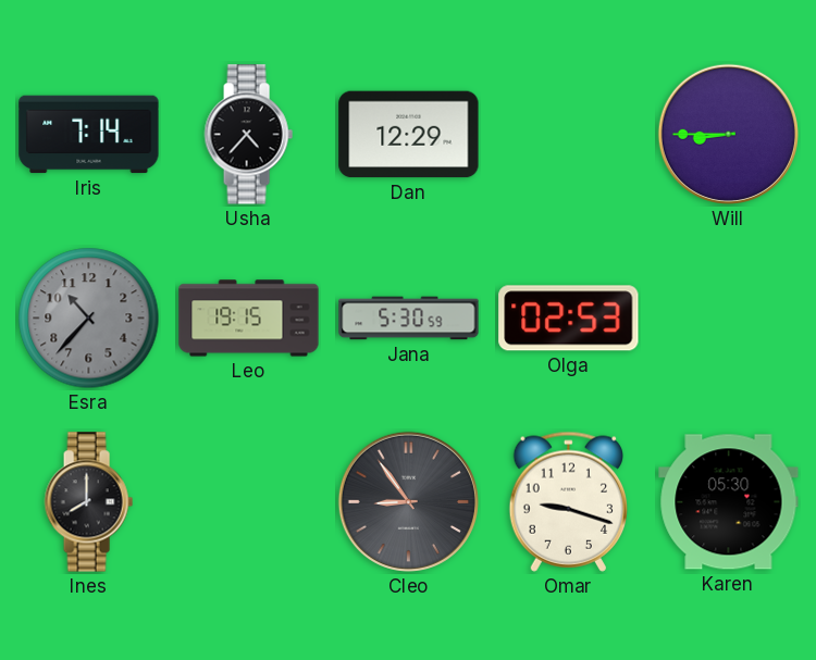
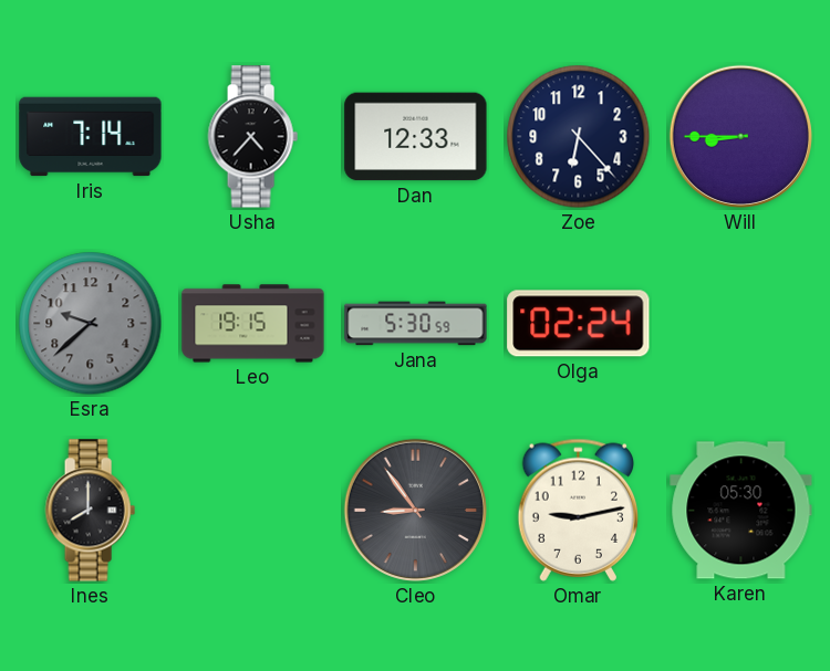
Dan: 12:29 -> 12:33
Zoe: none -> 6:23
Esra: 10:37 -> 9:38
Olga: 02:53 -> 02:24
Omar: 9:18 -> 9:13
